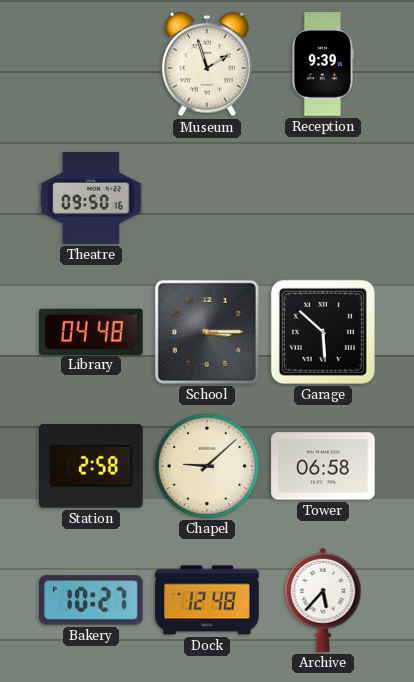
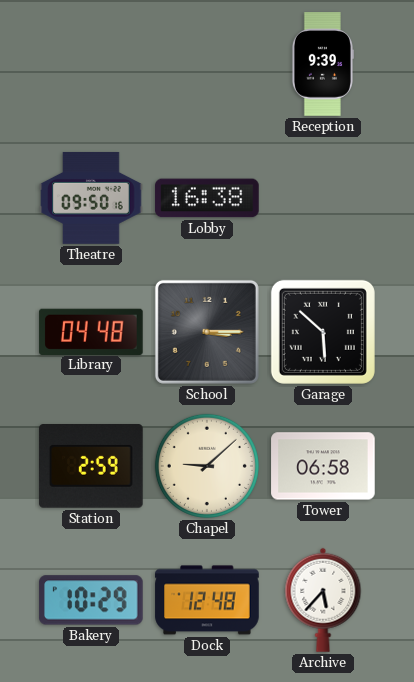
Museum: 1:57 -> none
Lobby: none -> 16:38
Station: 2:58 -> 2:59
Bakery: 10:27 -> 10:29
